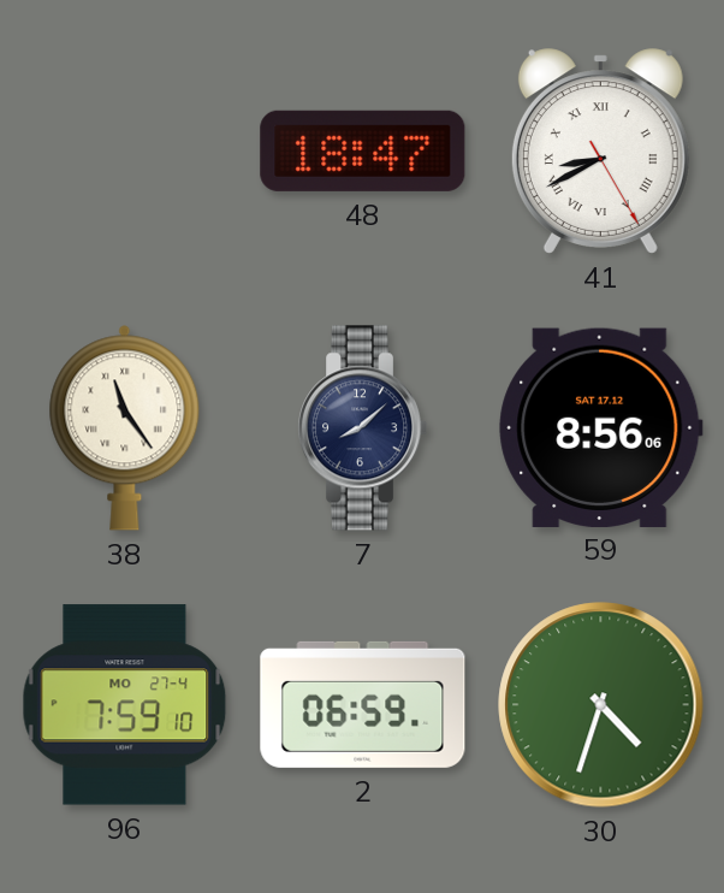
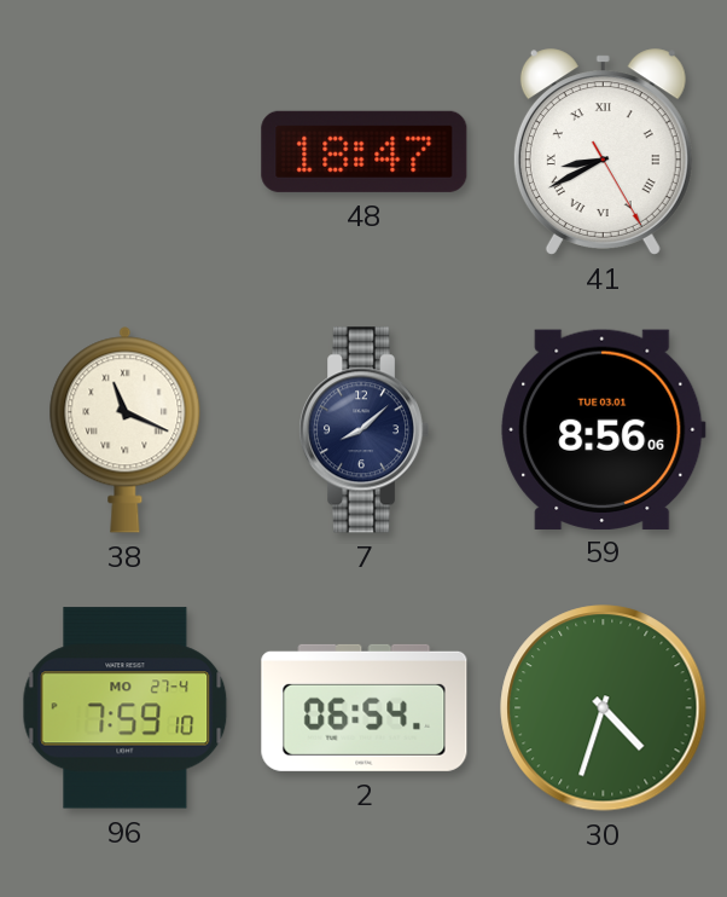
38: 11:24 -> 11:19
59 date: SAT 17.12 -> TUE 03.01
2: 06:59 -> 06:54
